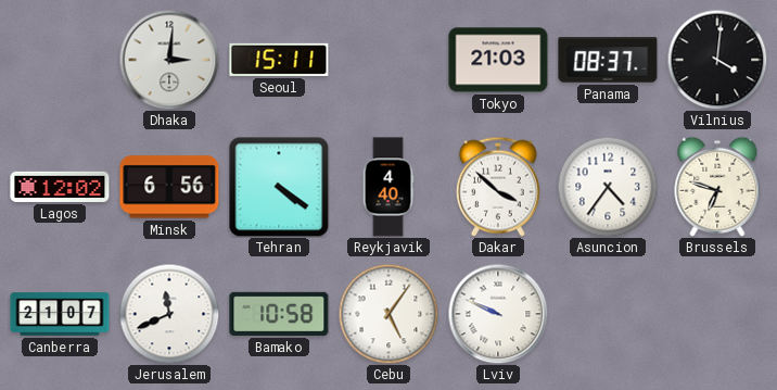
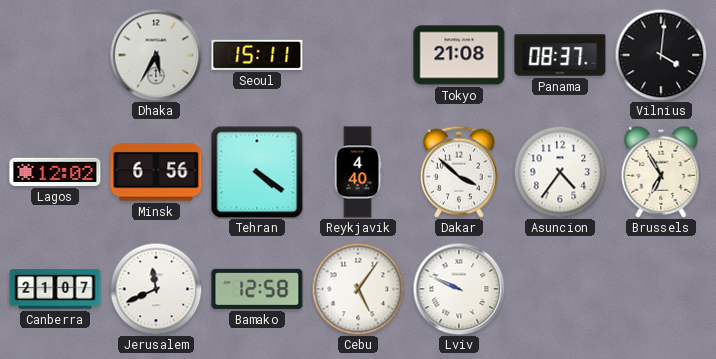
Dhaka: 3:01 -> 5:35
Tokyo: 21:03 -> 21:08
Brussels: 6:48 -> 6:55
Bamako: 10:58 -> 12:58
